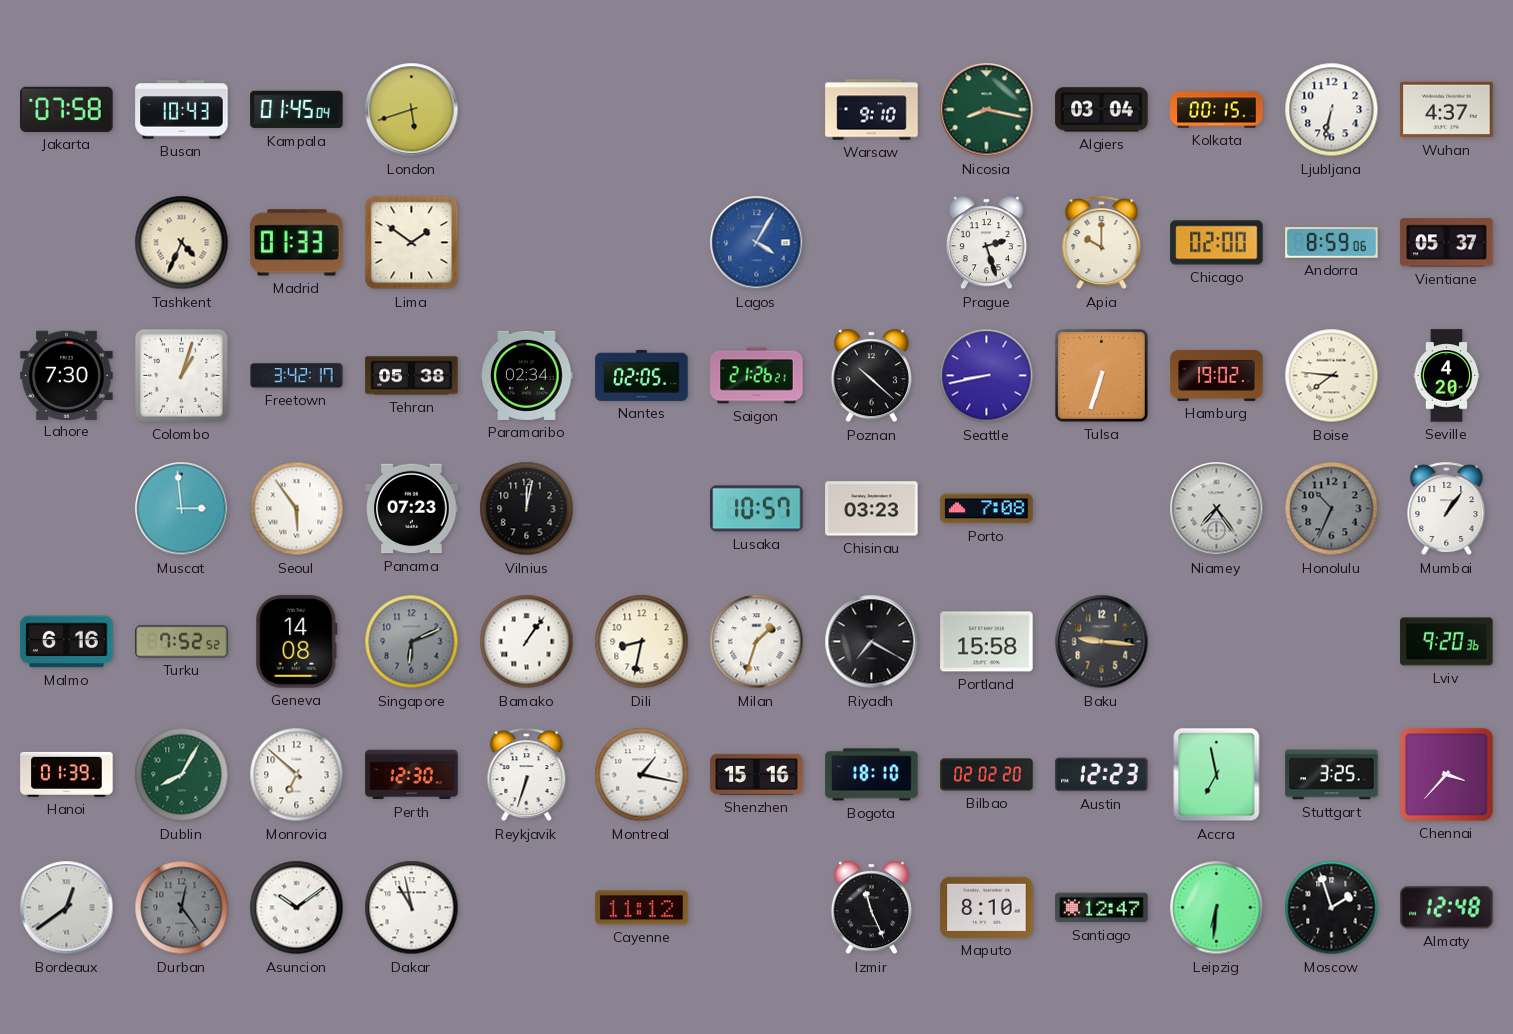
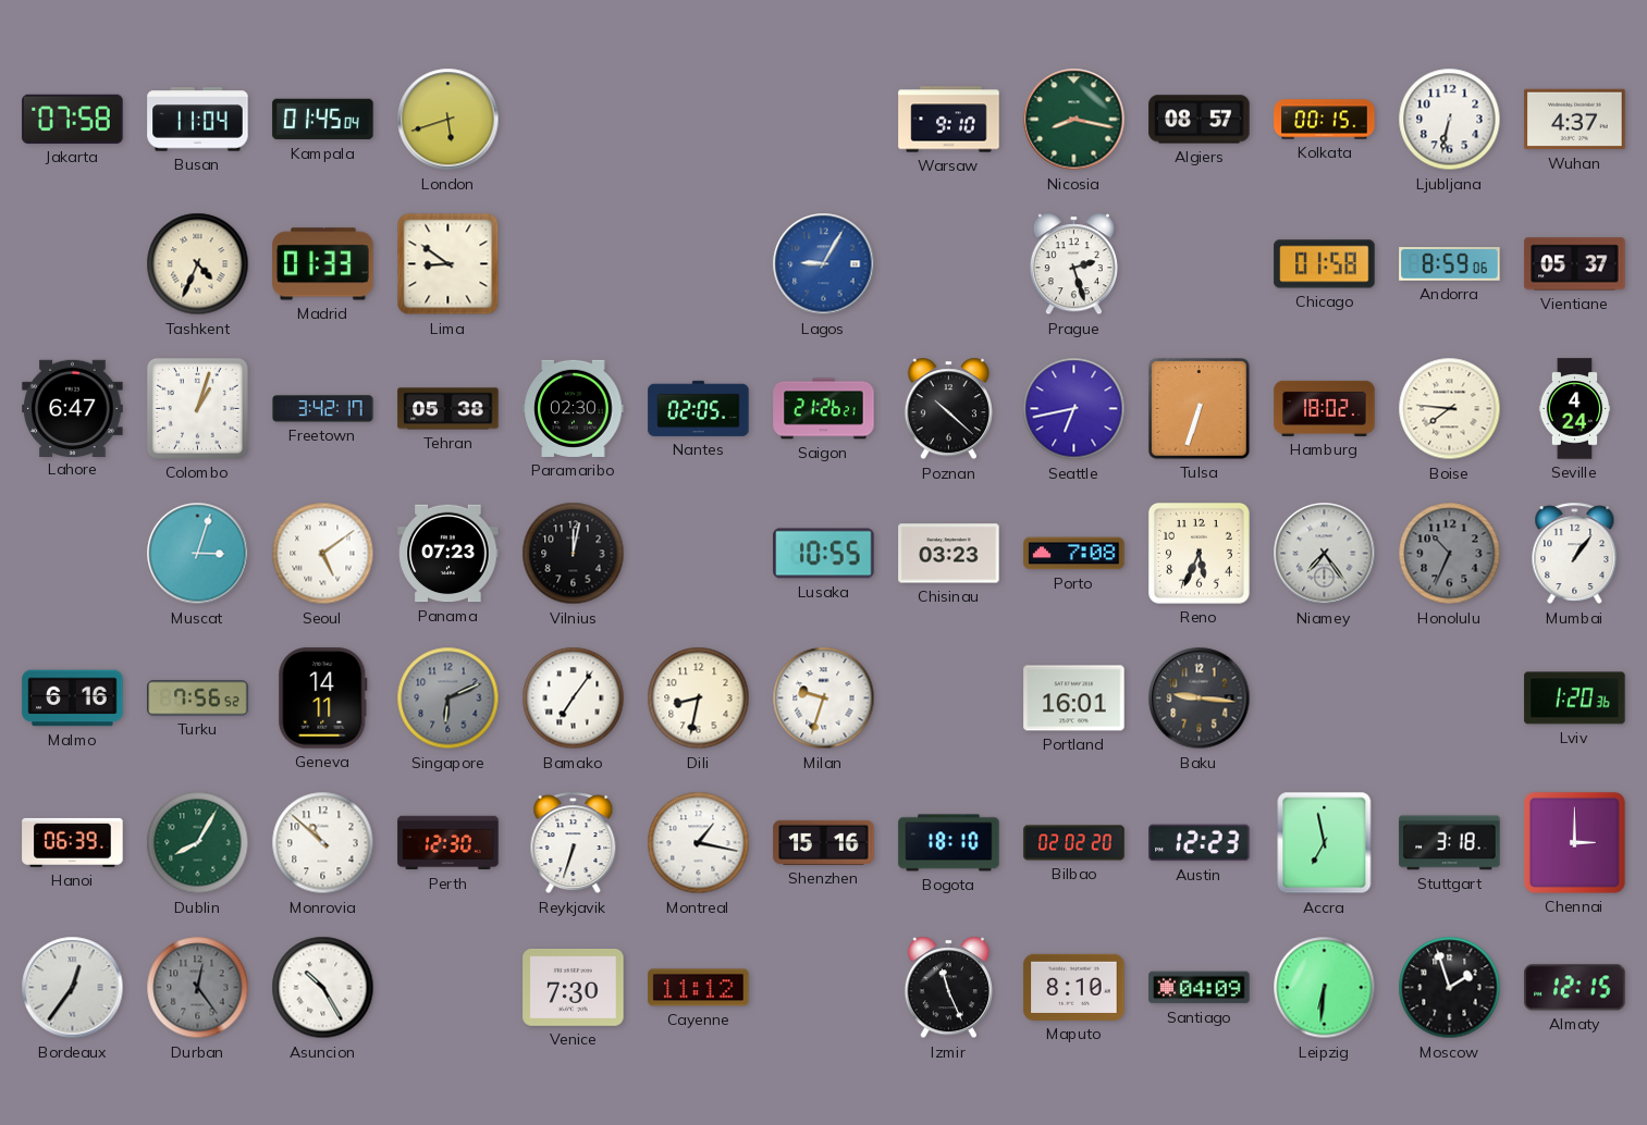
Busan: 10:43 -> 11:04
Algiers: 03:04 -> 08:57
Lima: 1:51 -> 8:51
Lagos: 4:05 -> 9:05
Apia: 10:00 -> none
Chicago: 02:00 -> 01:58
Lahore: 7:30 -> 6:47
Paramaribo: 02:34 -> 02:30
Seattle: 8:43 -> 6:43
Hamburg: 19:02 -> 18:02
Seville: 4:20 -> 4:24
Muscat: 2:59 -> 3:03
Seoul: 5:54 -> 5:09
Lusaka: 10:57 -> 10:55
Reno: none -> 5:34
Turku: 7:52 -> 7:56
Geneva: 14:08 -> 14:11
Bamako: 1:06 -> 7:06
Milan: 1:33 -> 9:33
Riyadh: 7:20 -> none
Portland: 15:58 -> 16:01
Lviv: 9:20 -> 1:20
Hanoi: 01:39 -> 06:39
Monrovia: 6:52 -> 10:52
Stuttgart: 3:25 -> 3:18
Chennai: 3:37 -> 3:00
Bordeaux: 12:39 -> 12:36
Asuncion: 10:09 -> 10:25
Dakar: 10:58 -> none
Venice: none -> 7:30
Santiago: 12:47 -> 04:09
Almaty: 12:48 -> 12:15
